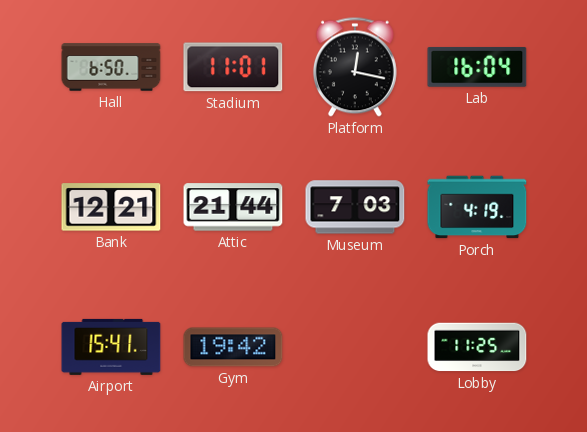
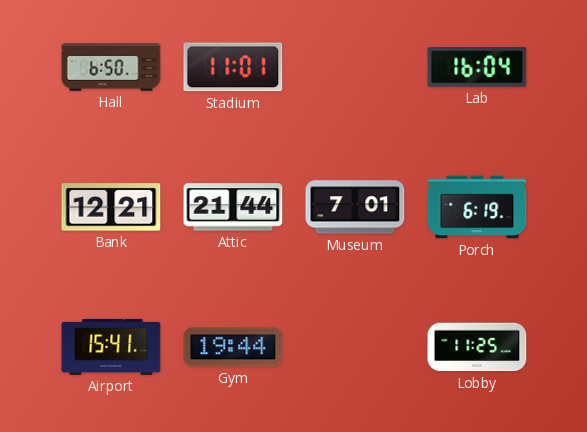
Platform: 12:17 -> none
Museum: 7:03 -> 7:01
Porch: 4:19 -> 6:19
Gym: 19:42 -> 19:44
